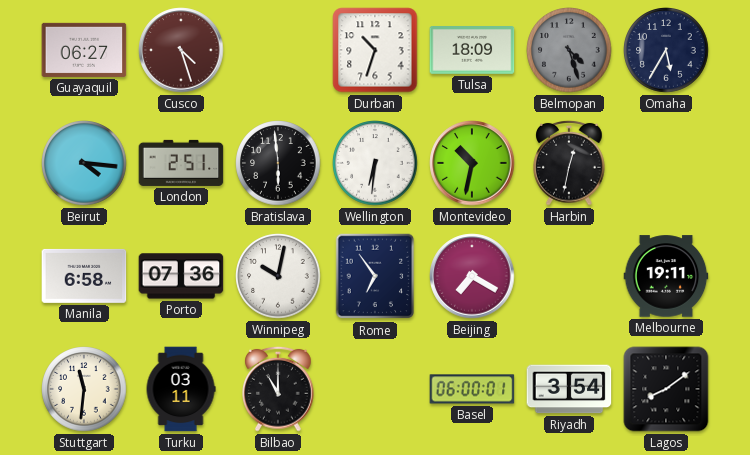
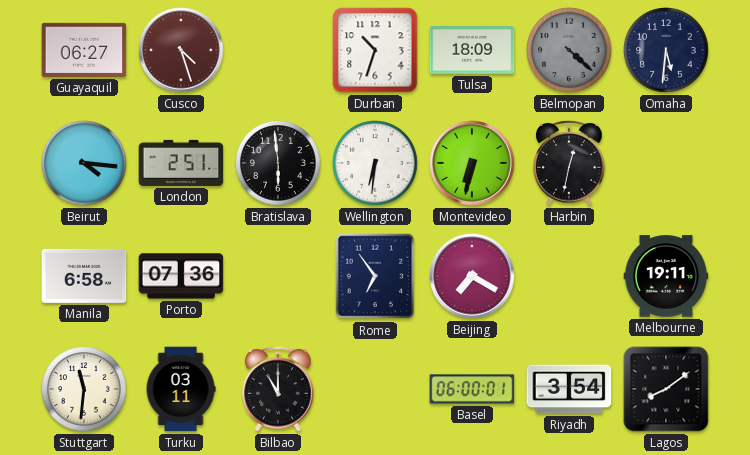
Belmopan: 4:27 -> 4:22
Omaha: 5:35 -> 5:31
Montevideo: 10:32 -> 6:32
Winnipeg: 10:02 -> none
